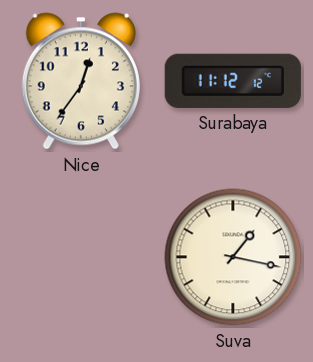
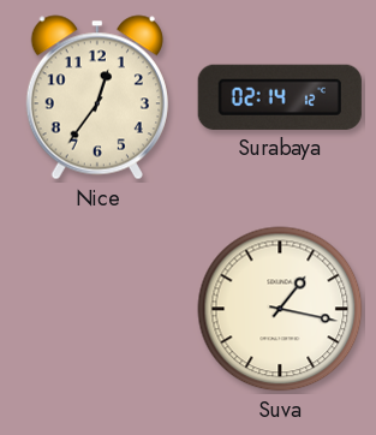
Surabaya: 11:12 -> 02:14
